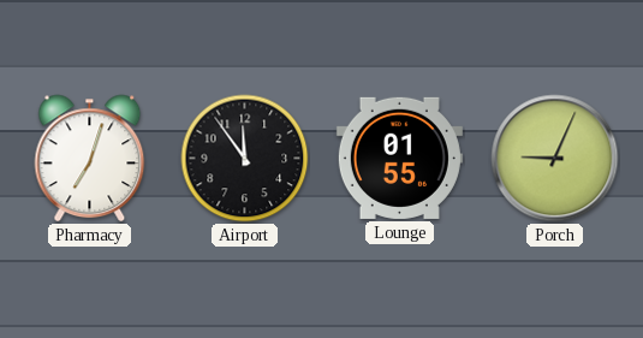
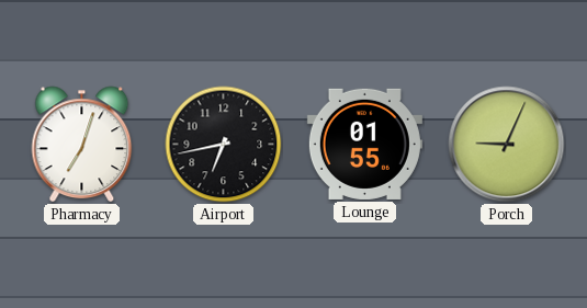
Airport: 11:54 -> 6:43
